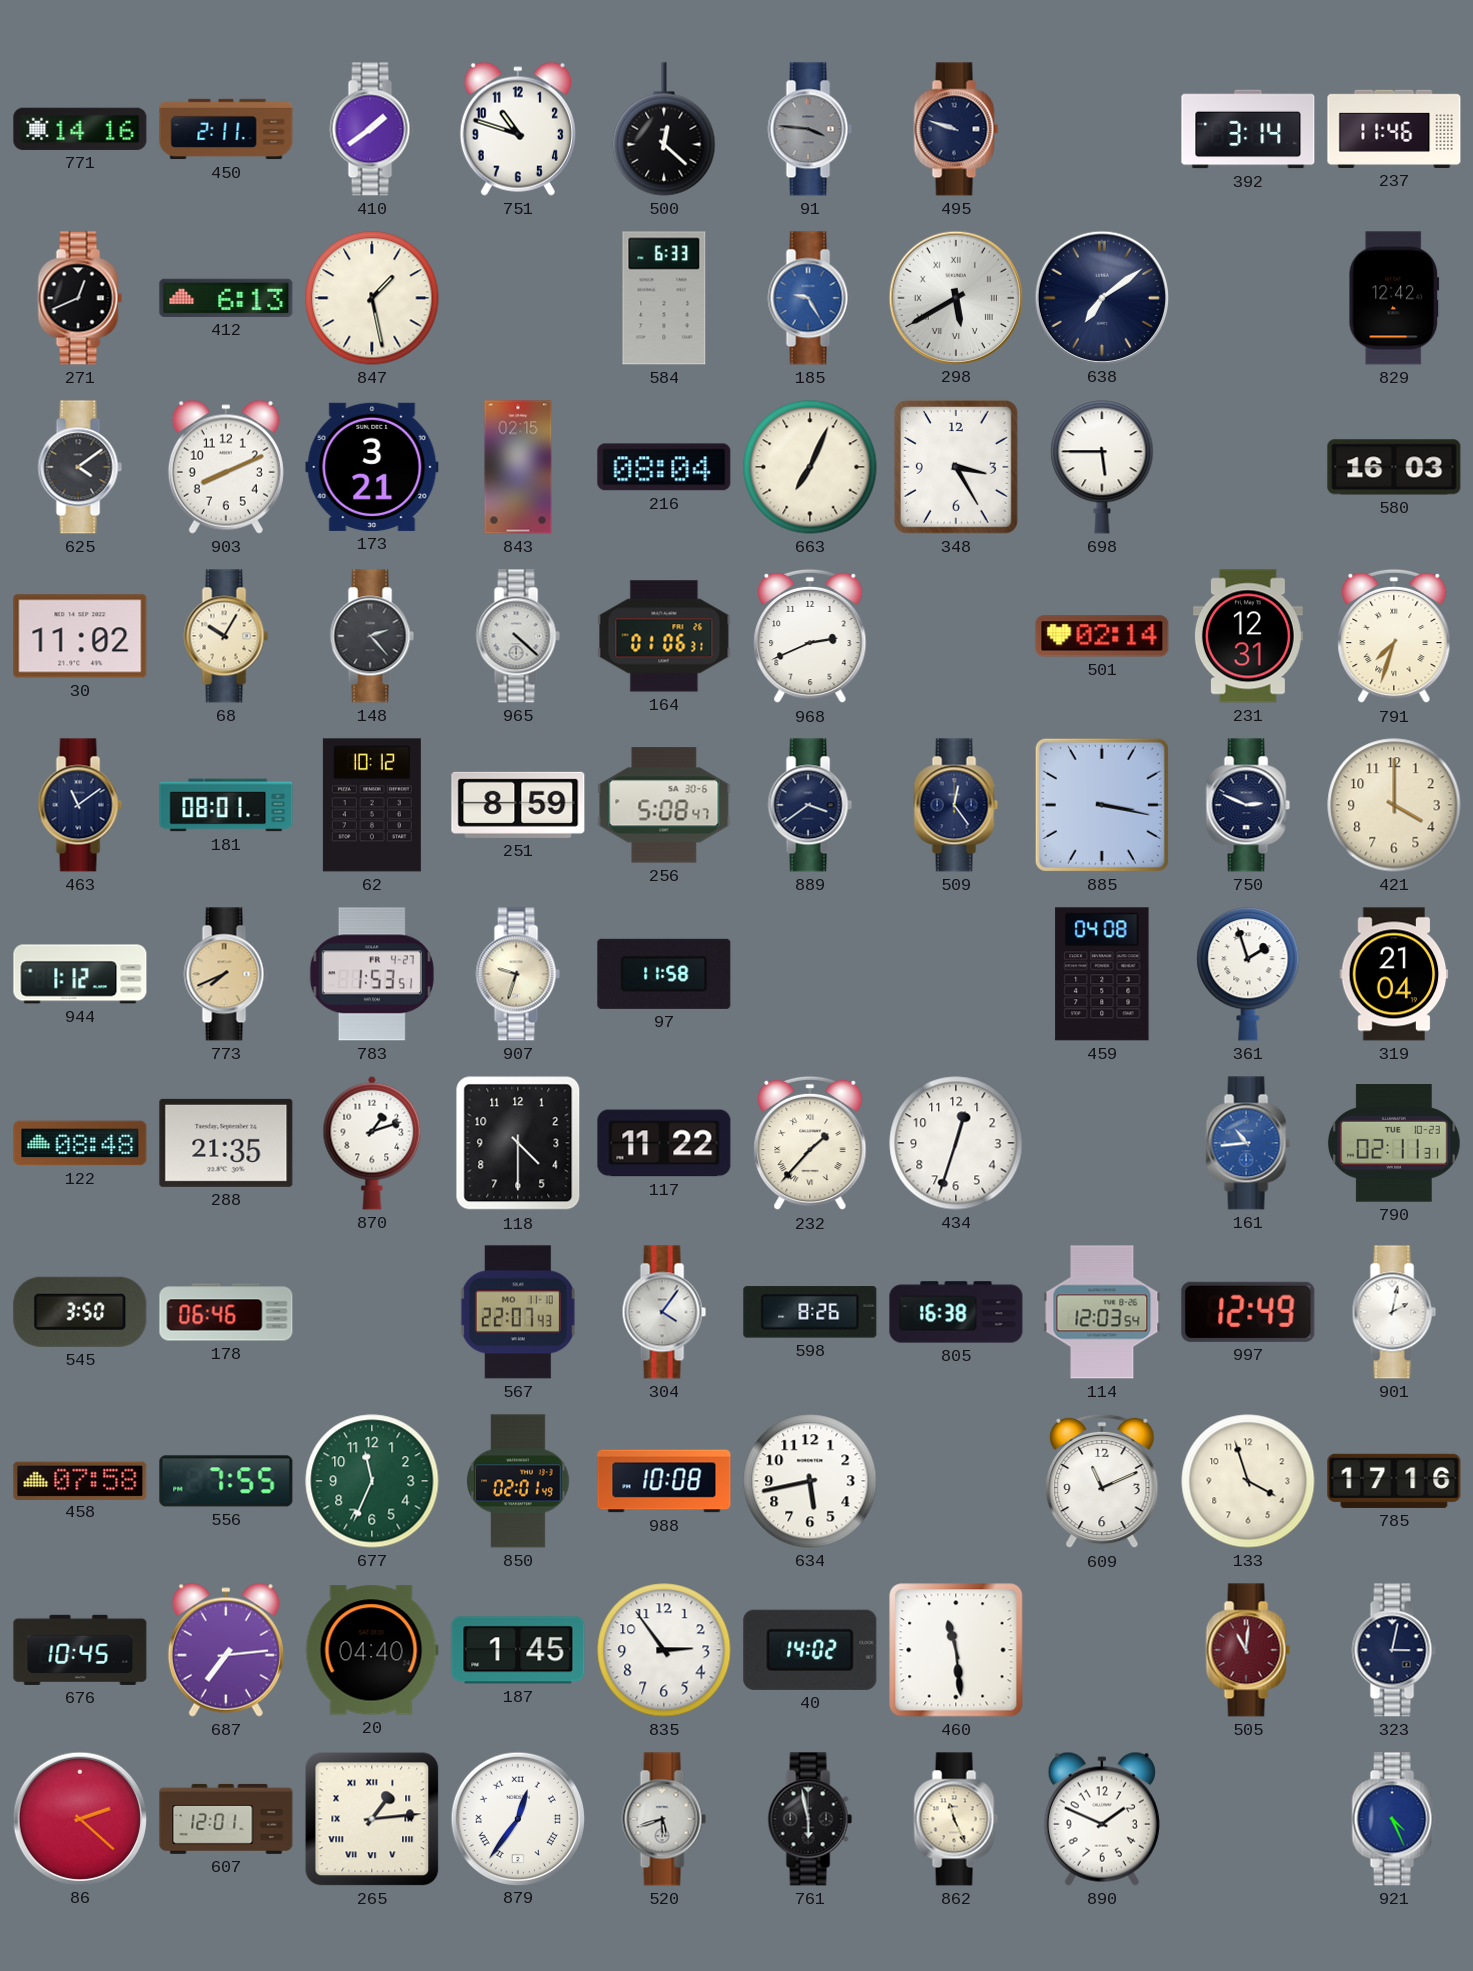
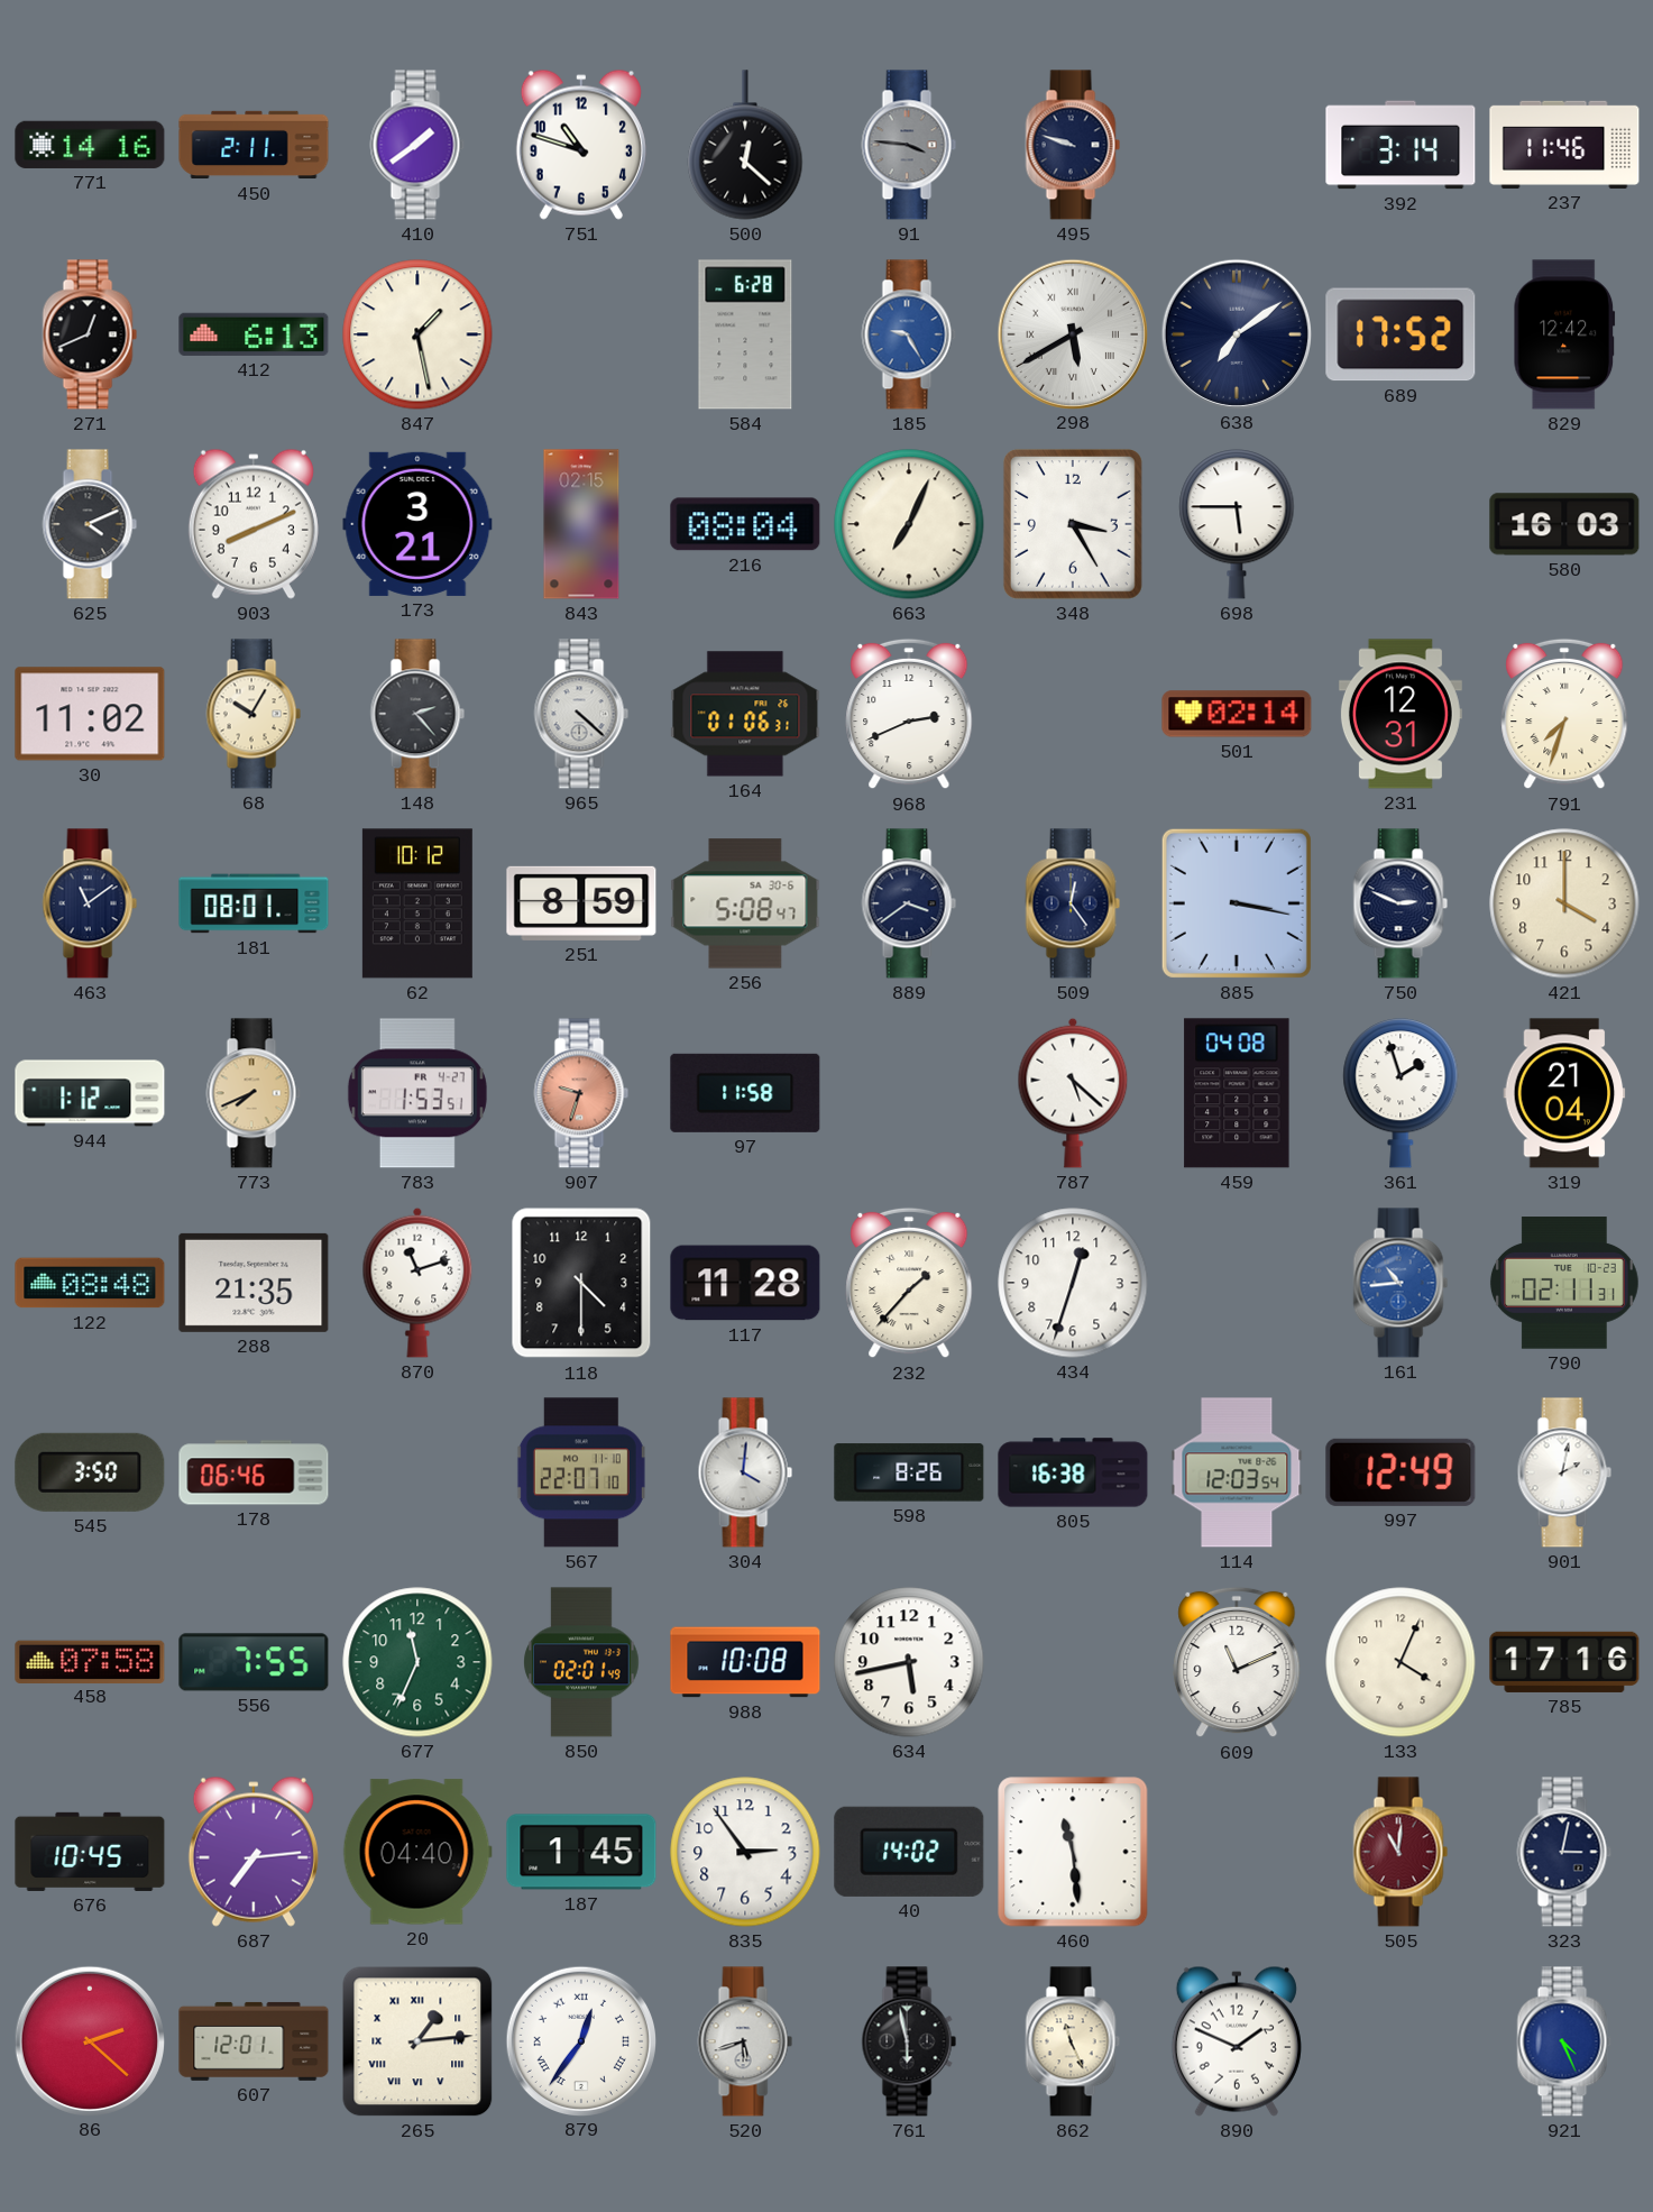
584: 6:33 -> 6:28
689: none -> 17:52
625: 4:09 -> 4:11
907 dial: cream -> salmon
787: none -> 5:22
870: 1:12 -> 11:12
117: 11:22 -> 11:28
567: 22:07:43 -> 22:07:10
304: 4:06 -> 4:01
133: 3:57 -> 4:04
